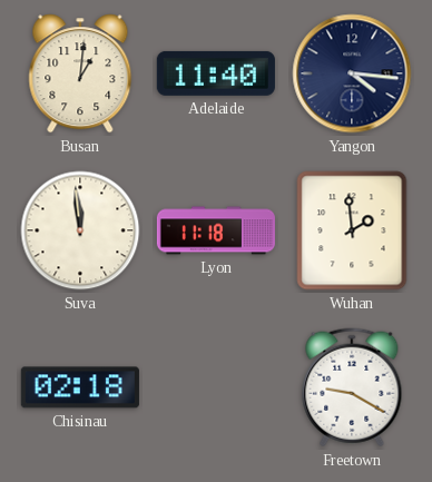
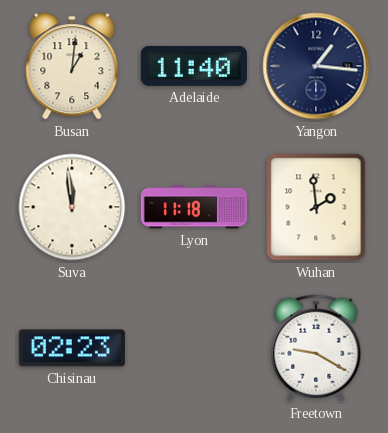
Yangon: 4:16 -> 1:16
Chisinau: 02:18 -> 02:23
